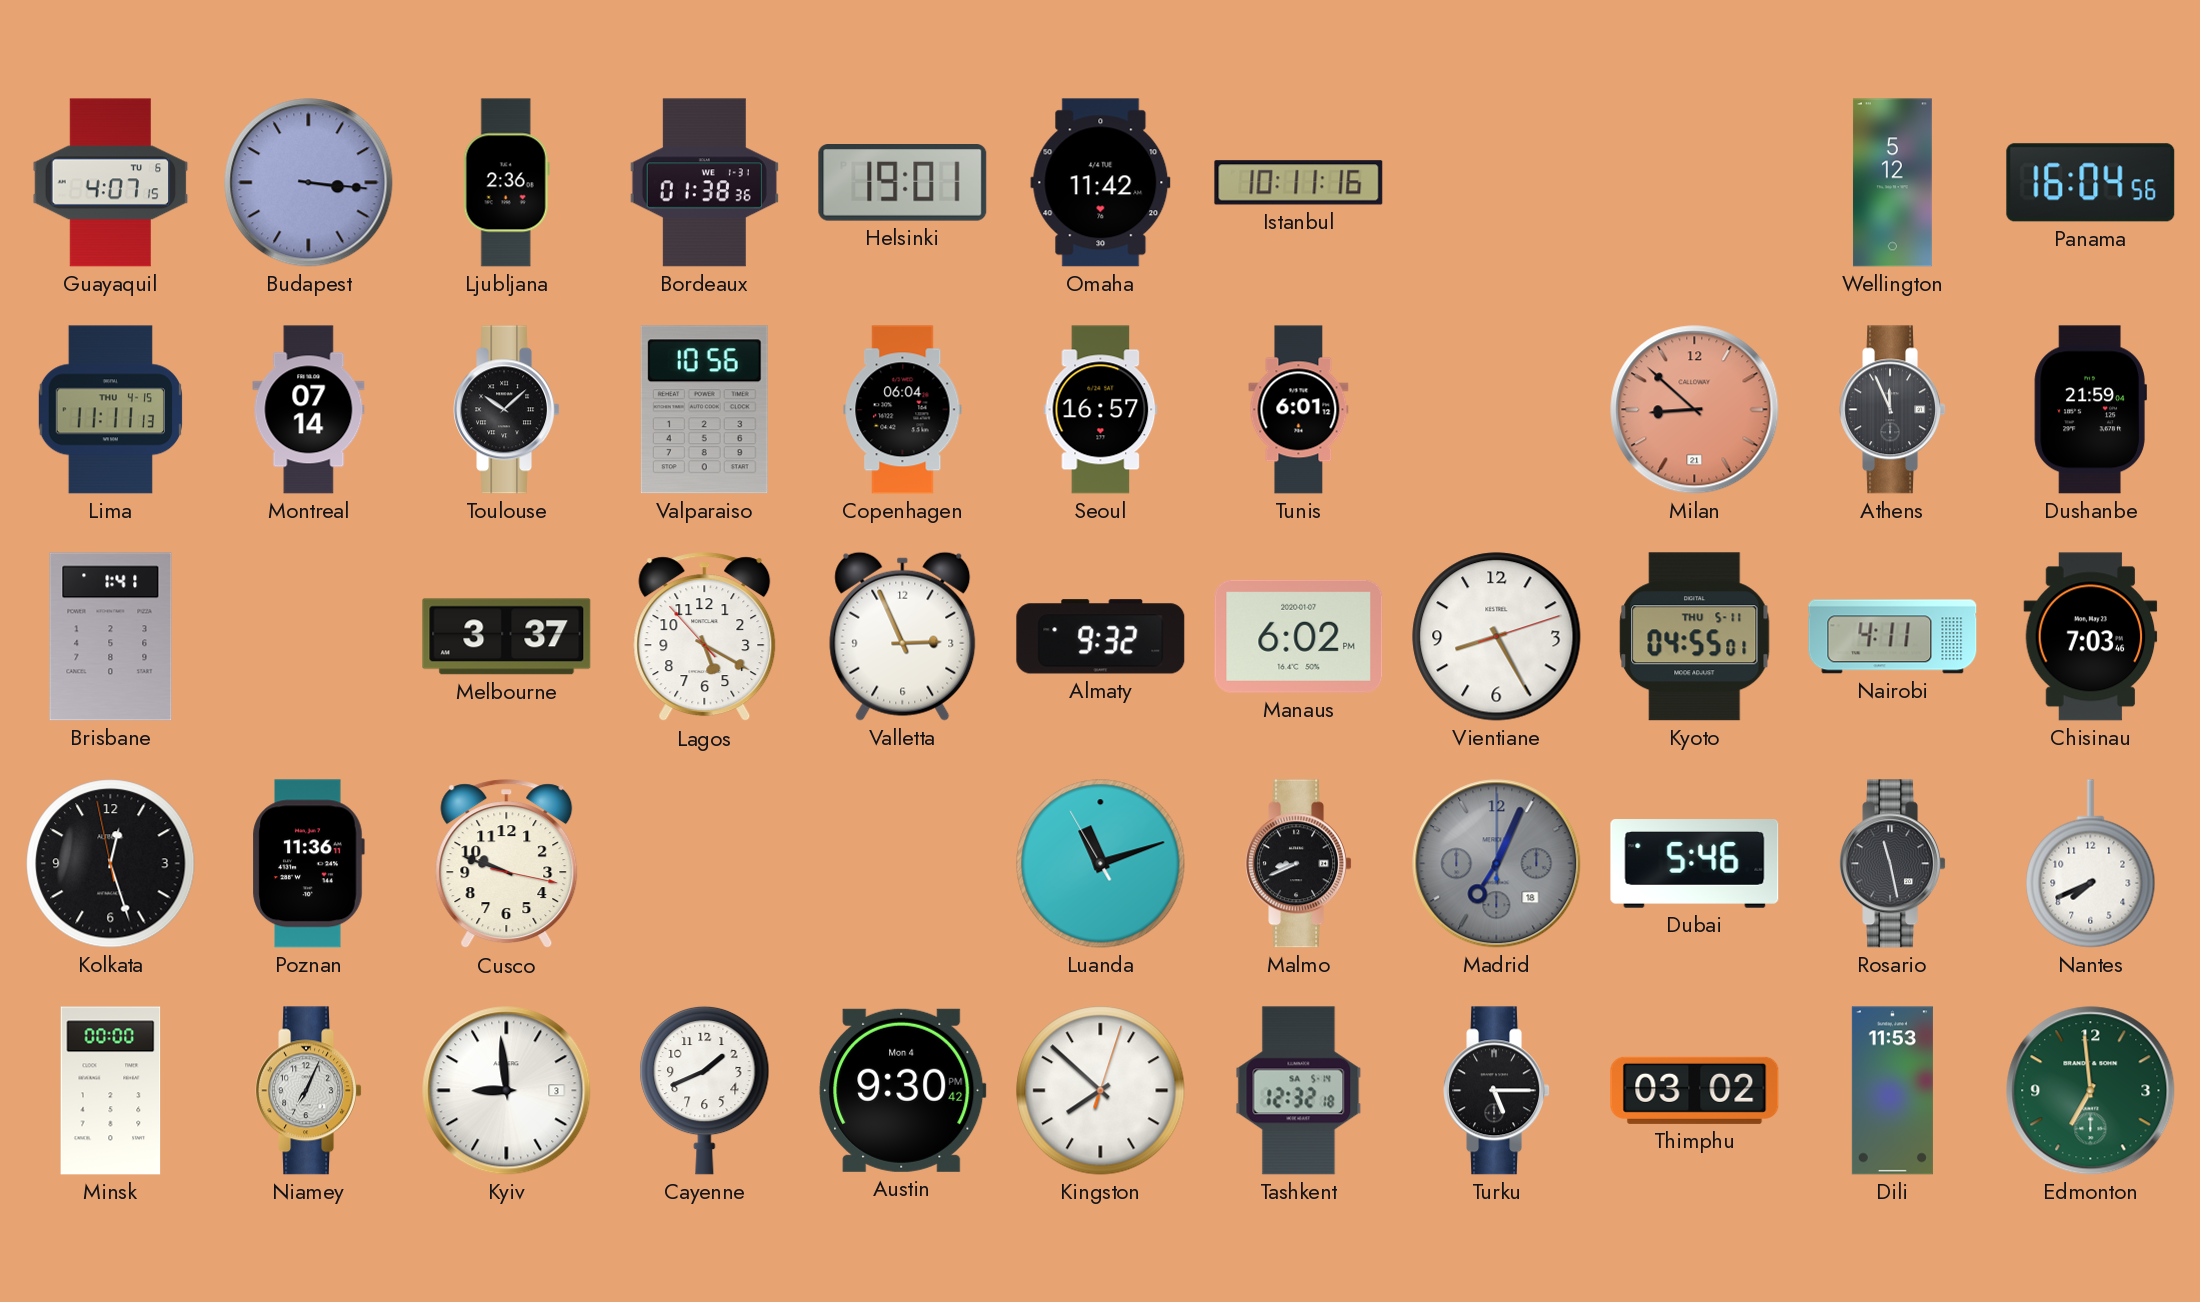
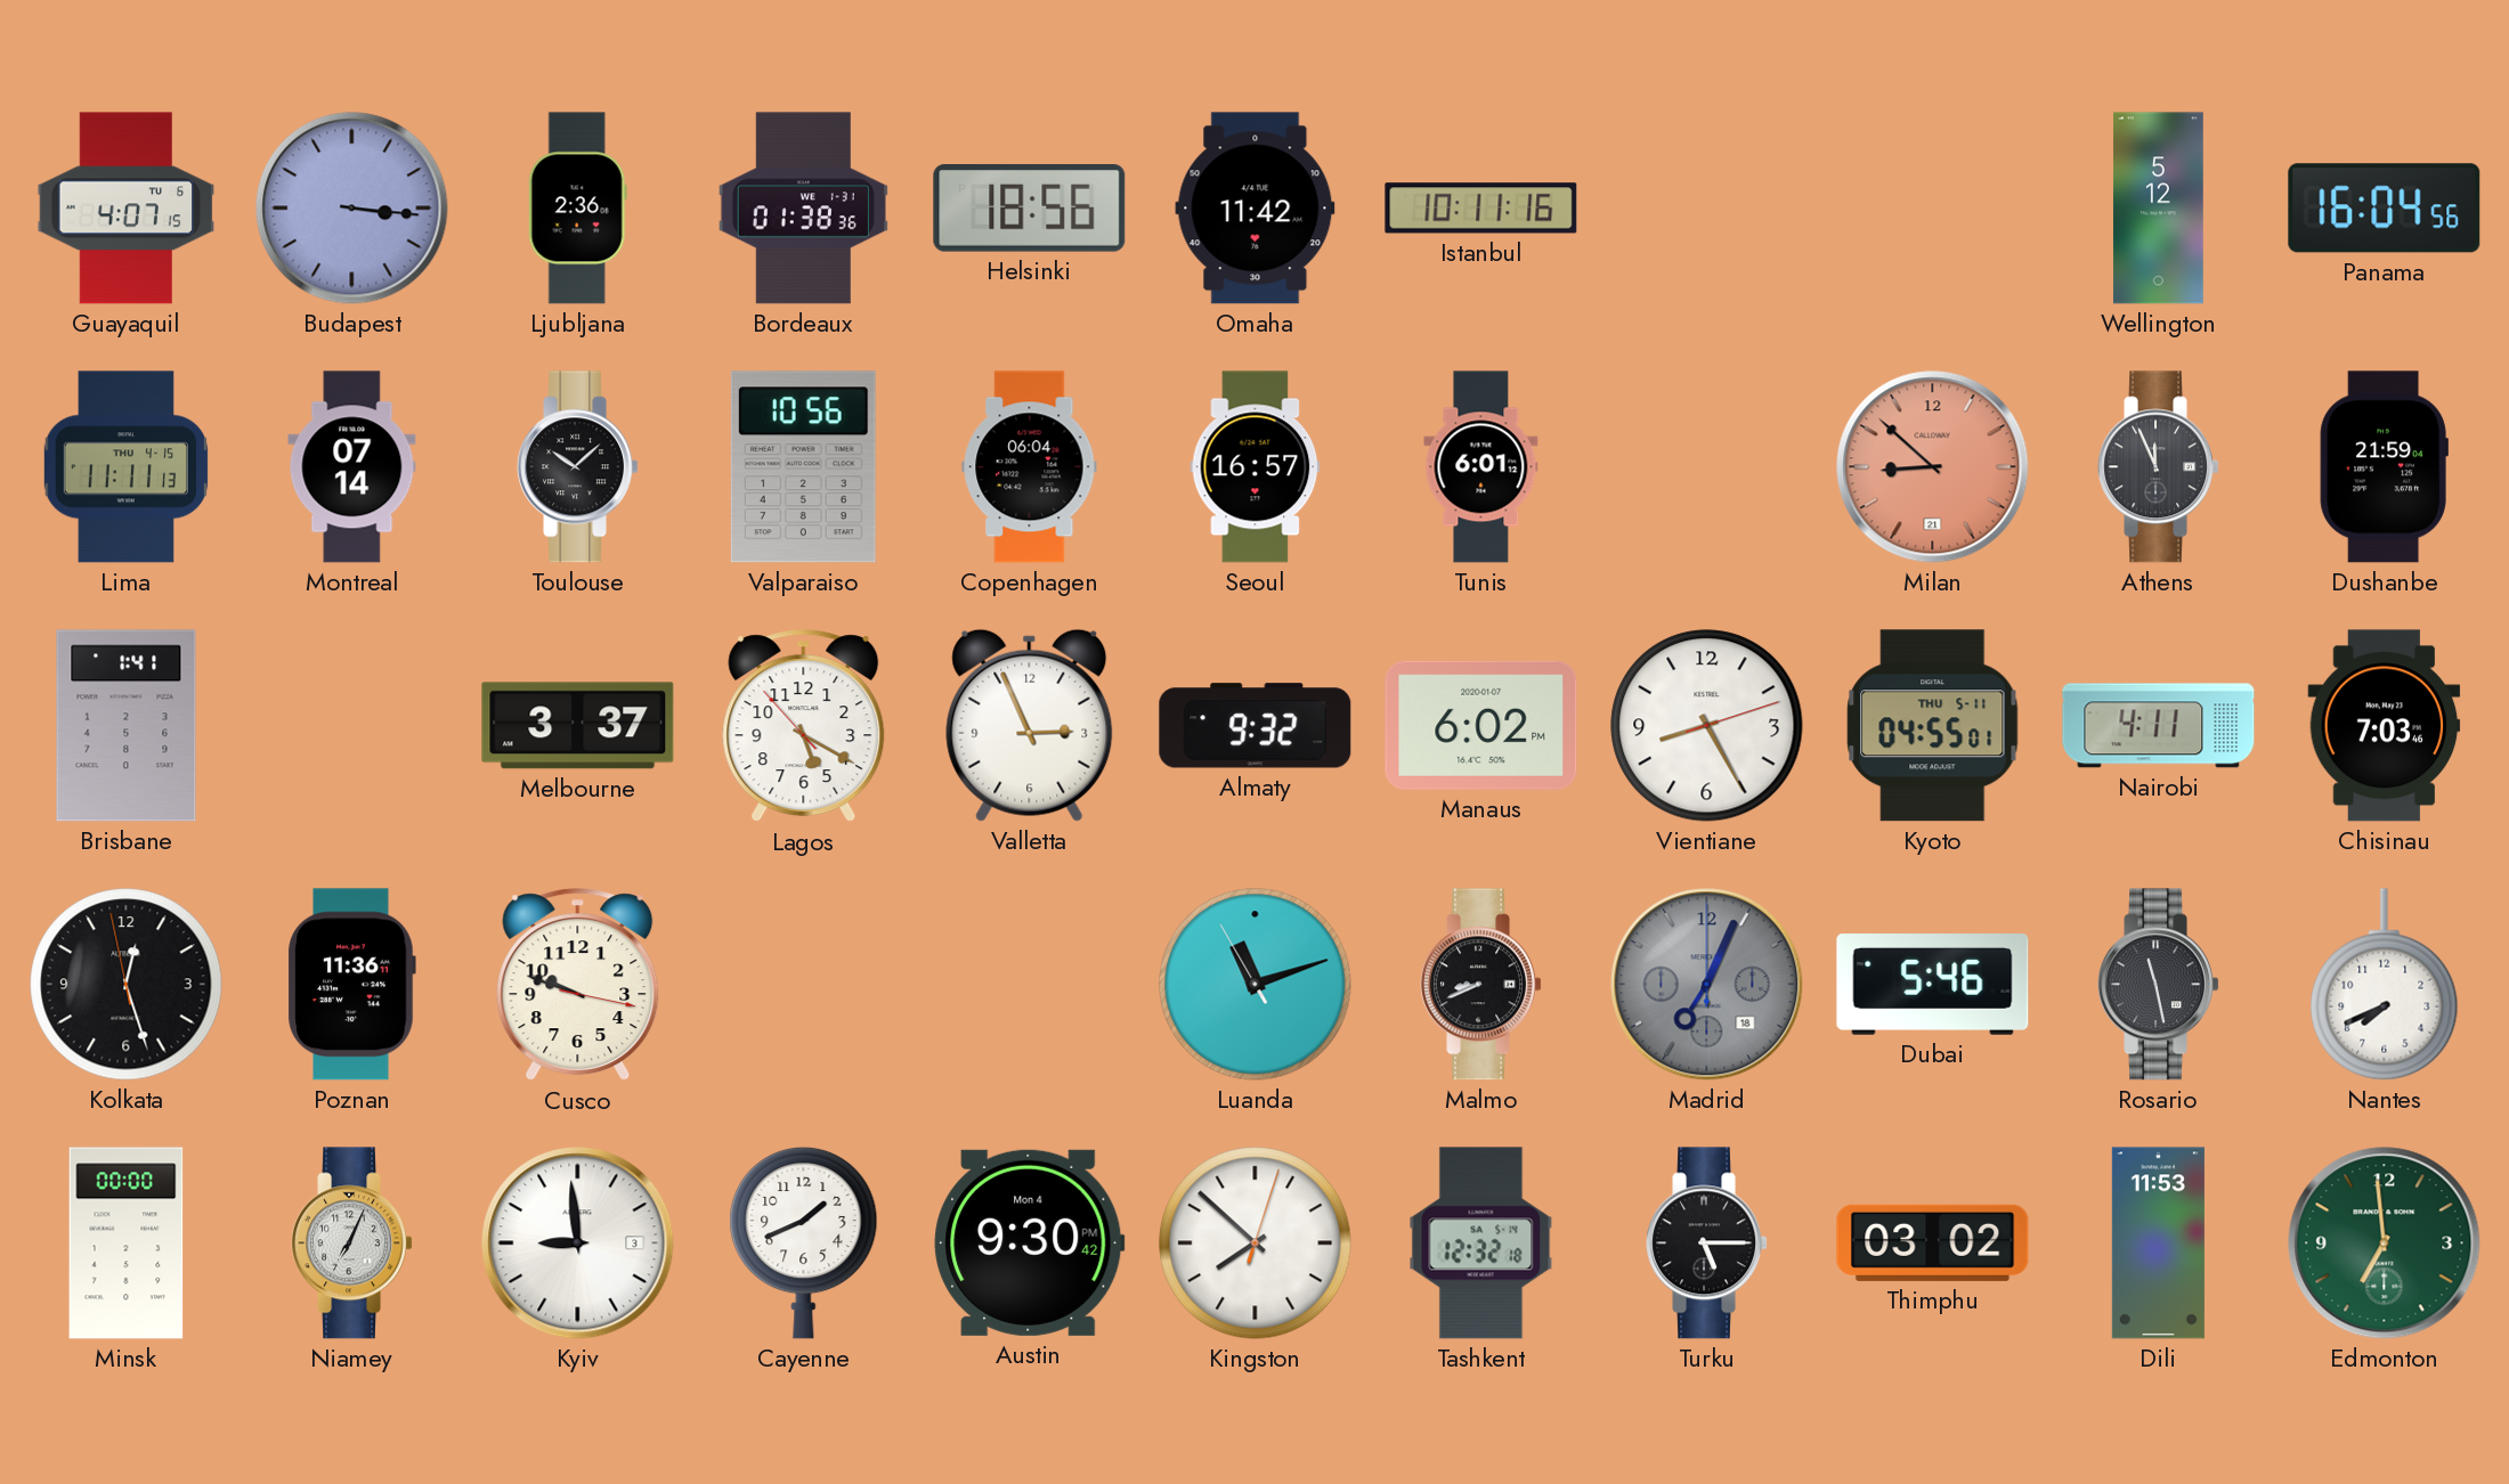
Helsinki: 19:01 -> 18:56
